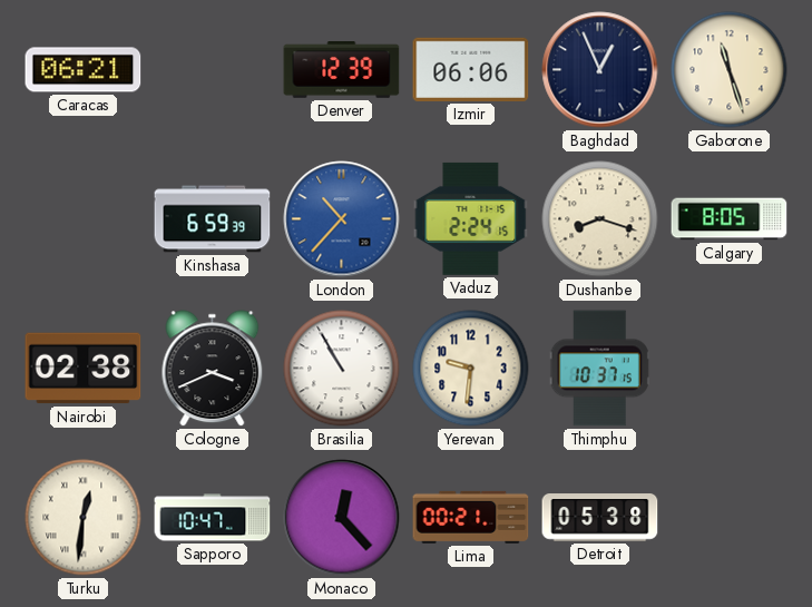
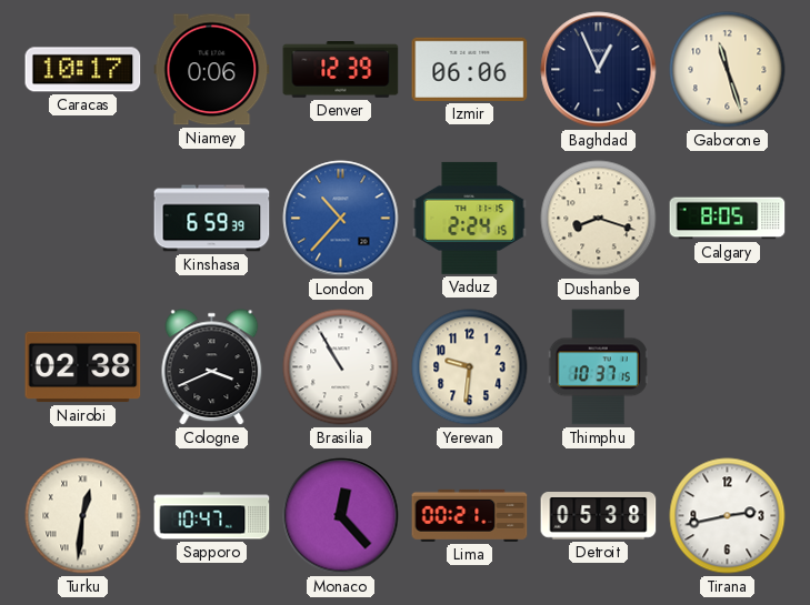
Caracas: 06:21 -> 10:17
Niamey: none -> 0:06
Tirana: none -> 2:43
